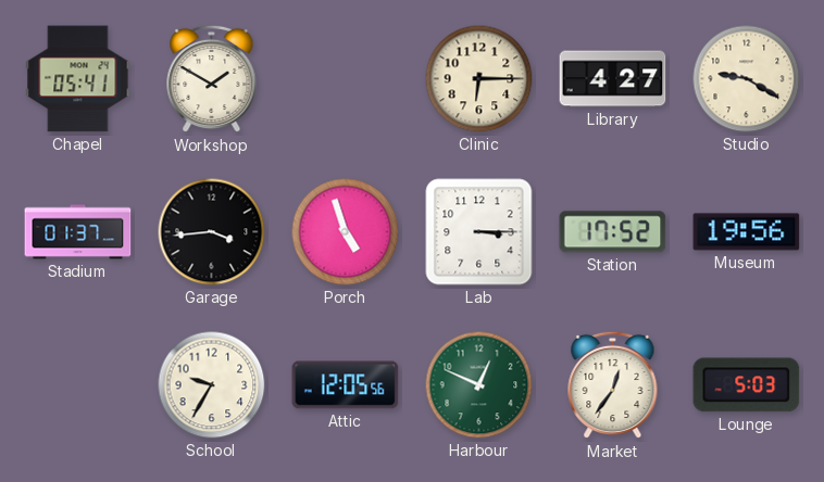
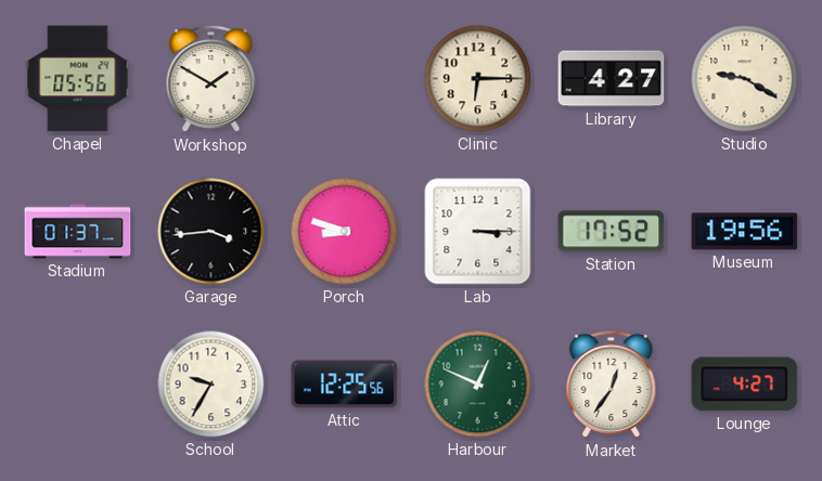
Chapel: 05:41 -> 05:56
Porch: 4:57 -> 8:48
Attic: 12:05 -> 12:25
Lounge: 5:03 -> 4:27
